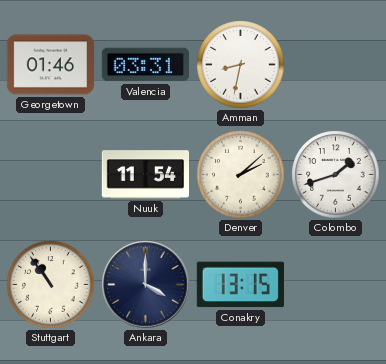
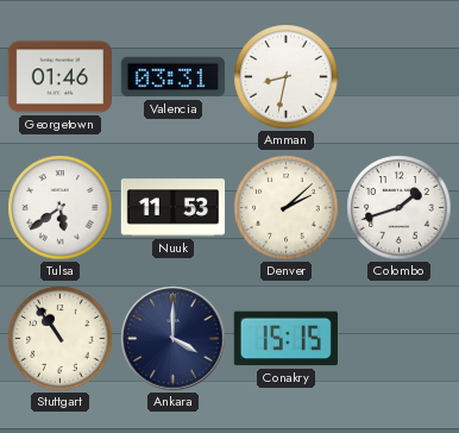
Tulsa: none -> 5:39
Nuuk: 11:54 -> 11:53
Conakry: 13:15 -> 15:15
